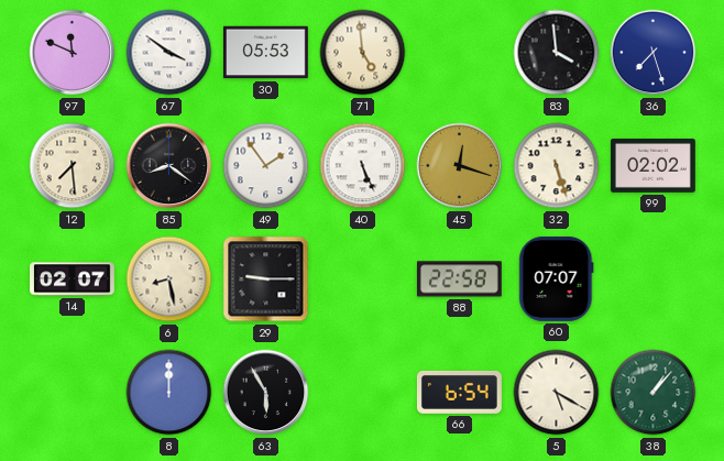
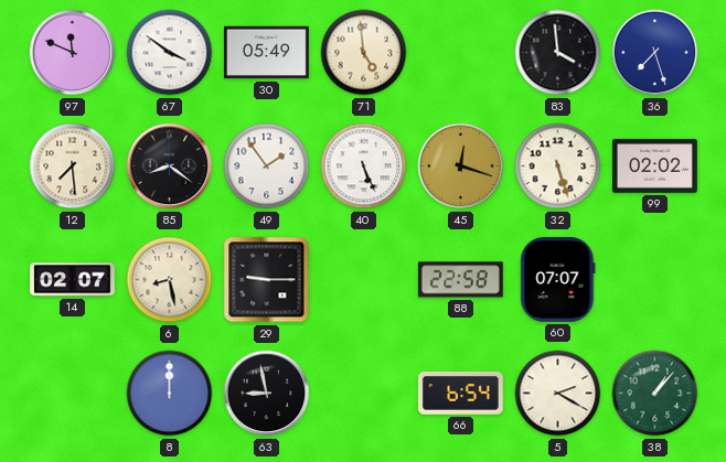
30: 05:53 -> 05:49
63: 5:55 -> 8:58
5: 5:20 -> 2:20
